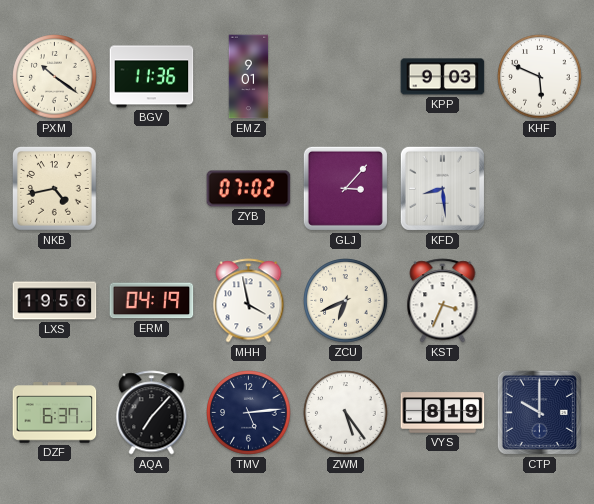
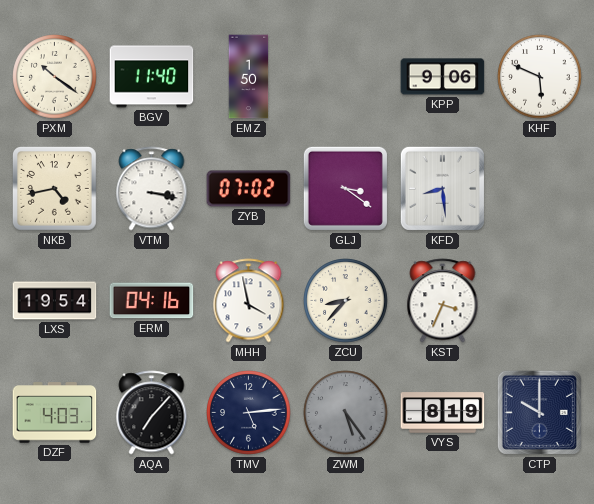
BGV: 11:36 -> 11:40
EMZ: 9:01 -> 1:50
KPP: 9:03 -> 9:06
VTM: none -> 3:17
GLJ: 3:07 -> 3:21
LXS: 19:56 -> 19:54
ERM: 04:19 -> 04:16
ZCU: 6:41 -> 8:37
DZF: 6:37 -> 4:03
ZWM dial: white -> grey
